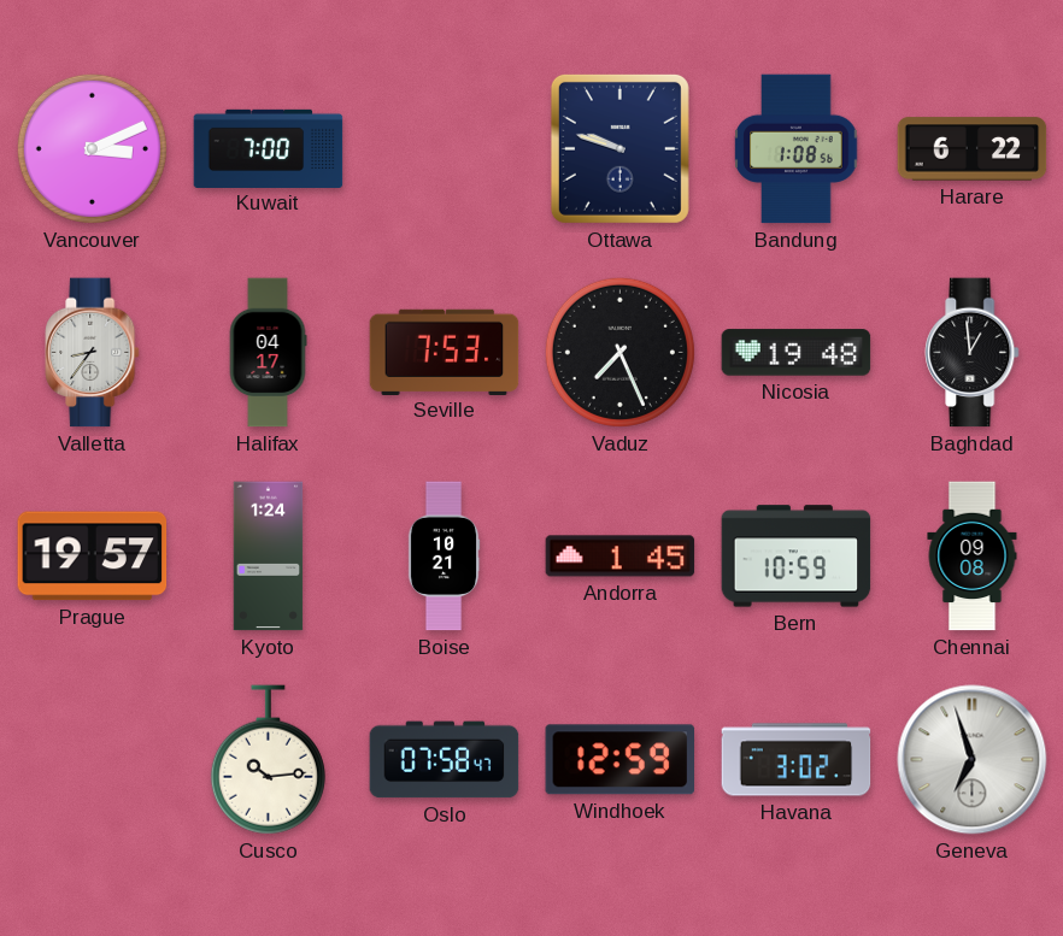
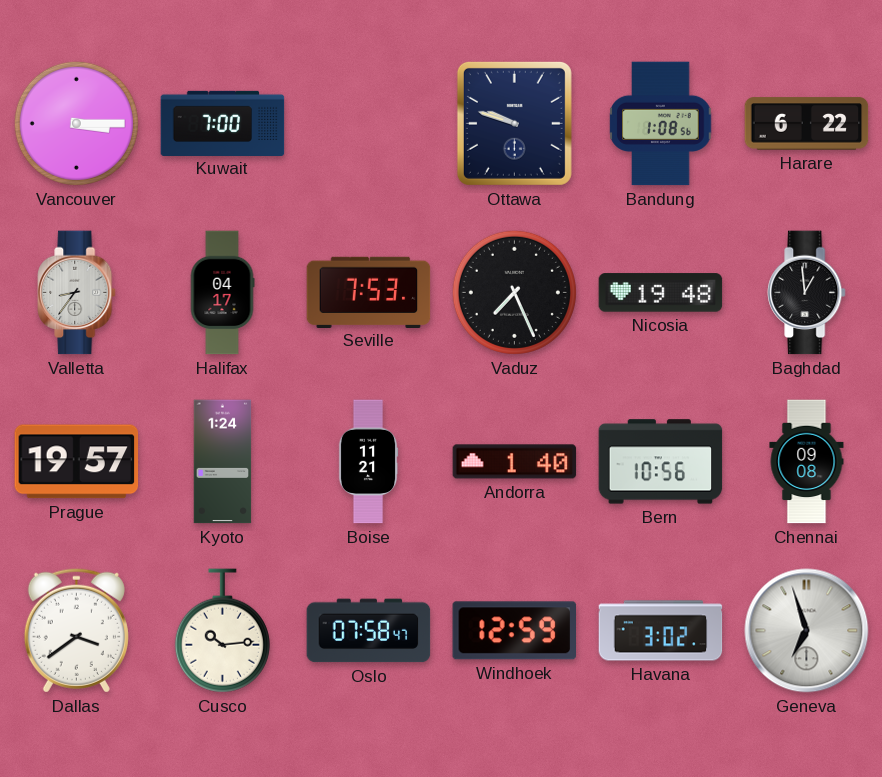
Vancouver: 3:11 -> 3:15
Boise: 10:21 -> 11:21
Andorra: 1:45 -> 1:40
Bern: 10:59 -> 10:56
Dallas: none -> 3:39
